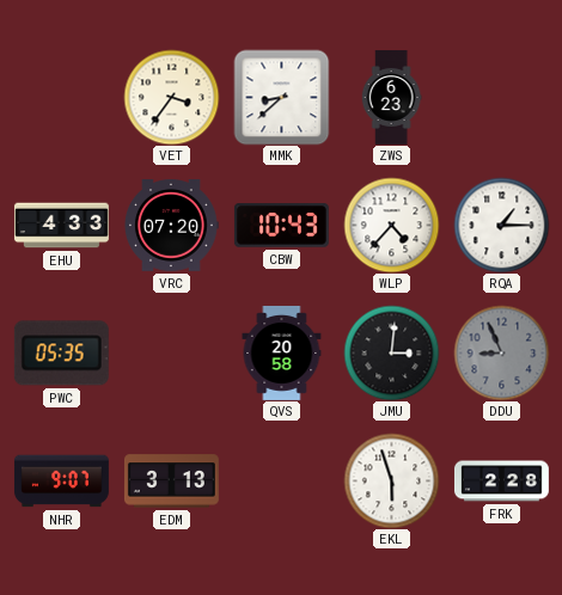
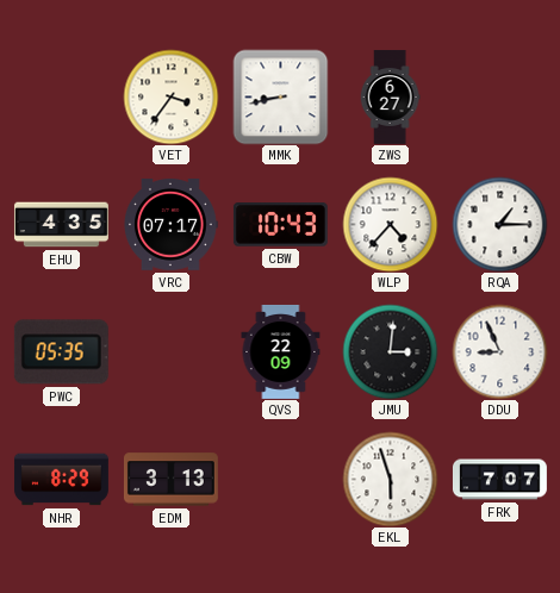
MMK: 8:38 -> 8:43
ZWS: 6:23 -> 6:27
EHU: 4:33 -> 4:35
VRC: 07:20 -> 07:17
QVS: 20:58 -> 22:09
DDU dial: grey -> white
NHR: 9:07 -> 8:29
FRK: 2:28 -> 7:07
